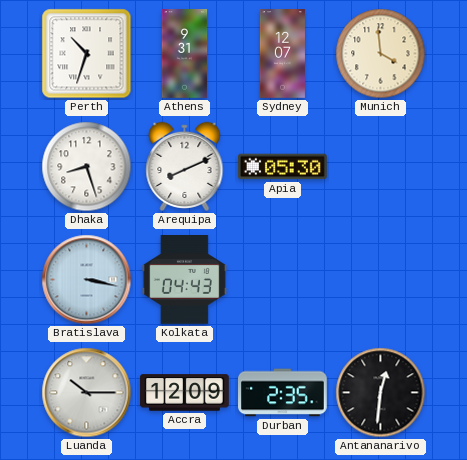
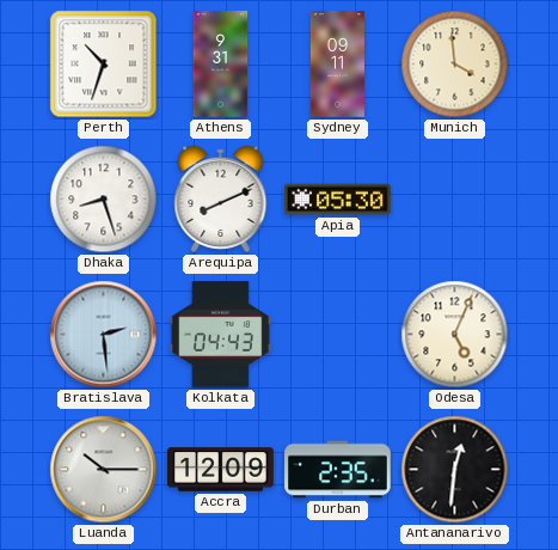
Sydney: 12:07 -> 09:11
Bratislava: 3:17 -> 2:29
Odesa: none -> 5:04
